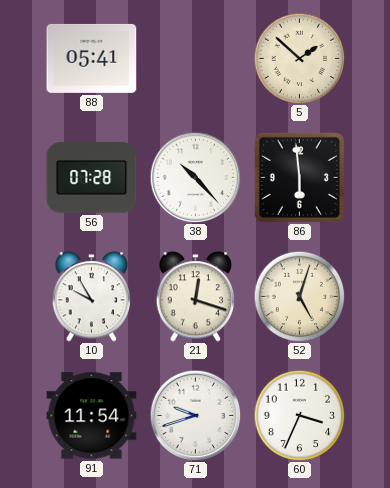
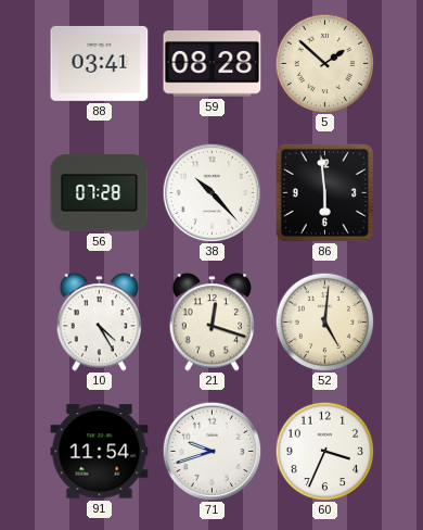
88: 05:41 -> 03:41
59: none -> 08:28
10: 9:55 -> 4:25
52: 5:03 -> 5:01
